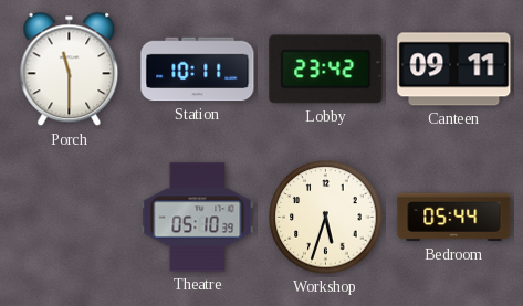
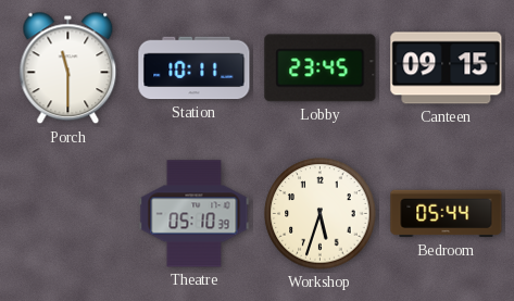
Lobby: 23:42 -> 23:45
Canteen: 09:11 -> 09:15
